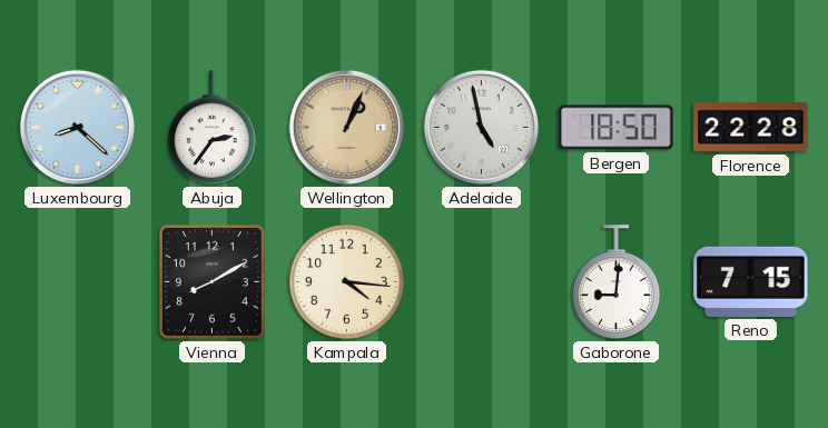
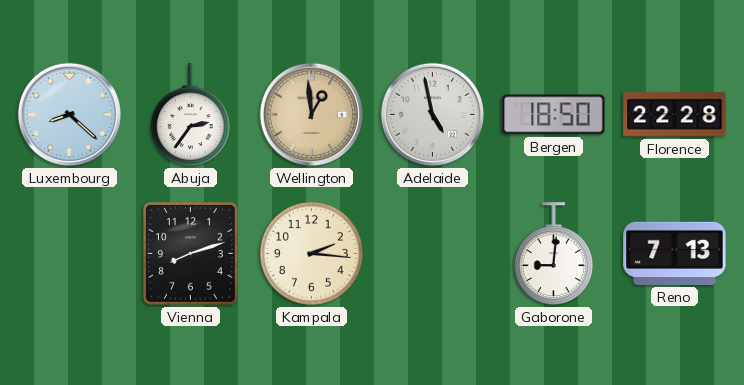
Wellington: 1:04 -> 12:59
Vienna: 8:10 -> 8:12
Kampala: 4:16 -> 2:16
Reno: 7:15 -> 7:13
